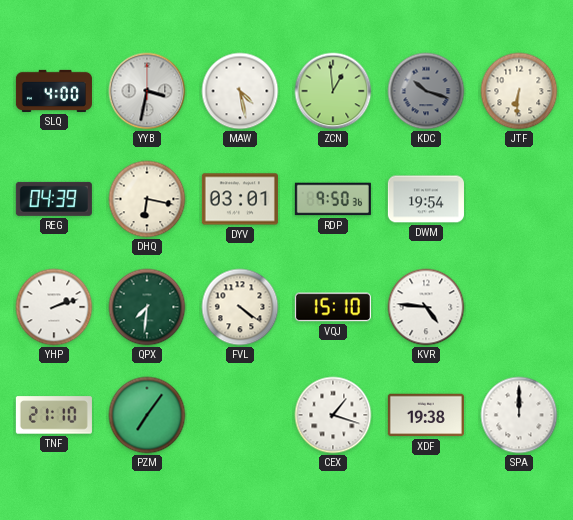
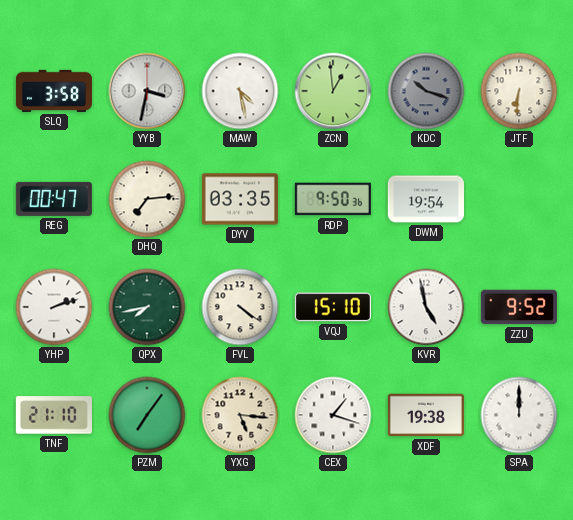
SLQ: 4:00 -> 3:58
REG: 04:39 -> 00:47
DHQ: 6:17 -> 7:14
DYV: 03:01 -> 03:35
QPX: 7:31 -> 7:43
KVR: 4:46 -> 4:58
ZZU: none -> 9:52
YXG: none -> 5:16
